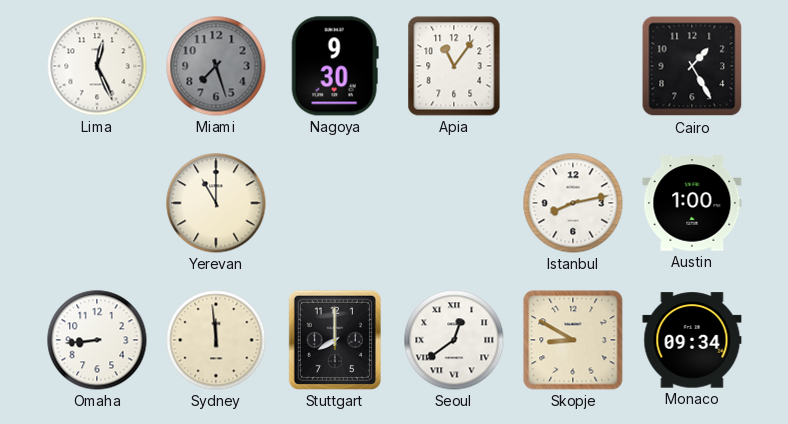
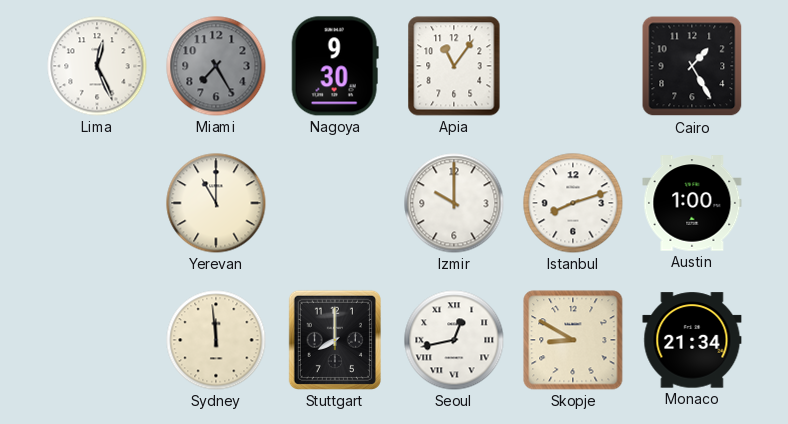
Miami: 7:27 -> 7:25
Izmir: none -> 10:00
Istanbul: 8:13 -> 8:12
Omaha: 8:44 -> none
Seoul: 12:39 -> 12:43
Monaco: 09:34 -> 21:34
